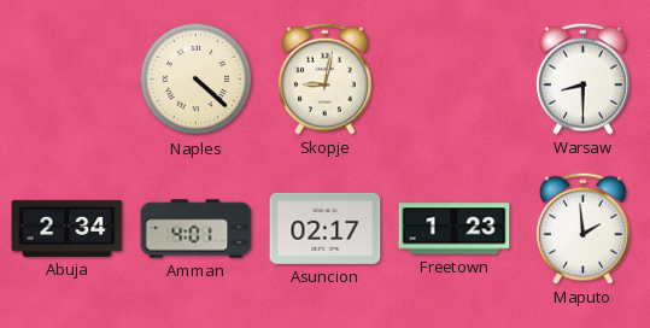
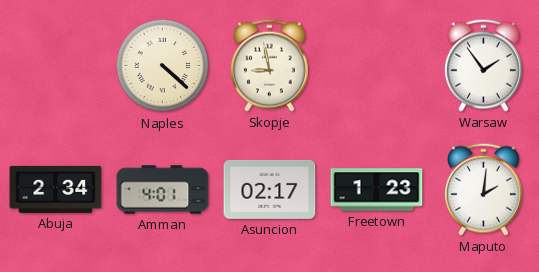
Skopje: 9:02 -> 8:58
Warsaw: 8:30 -> 1:54
Maputo: 1:59 -> 2:01
